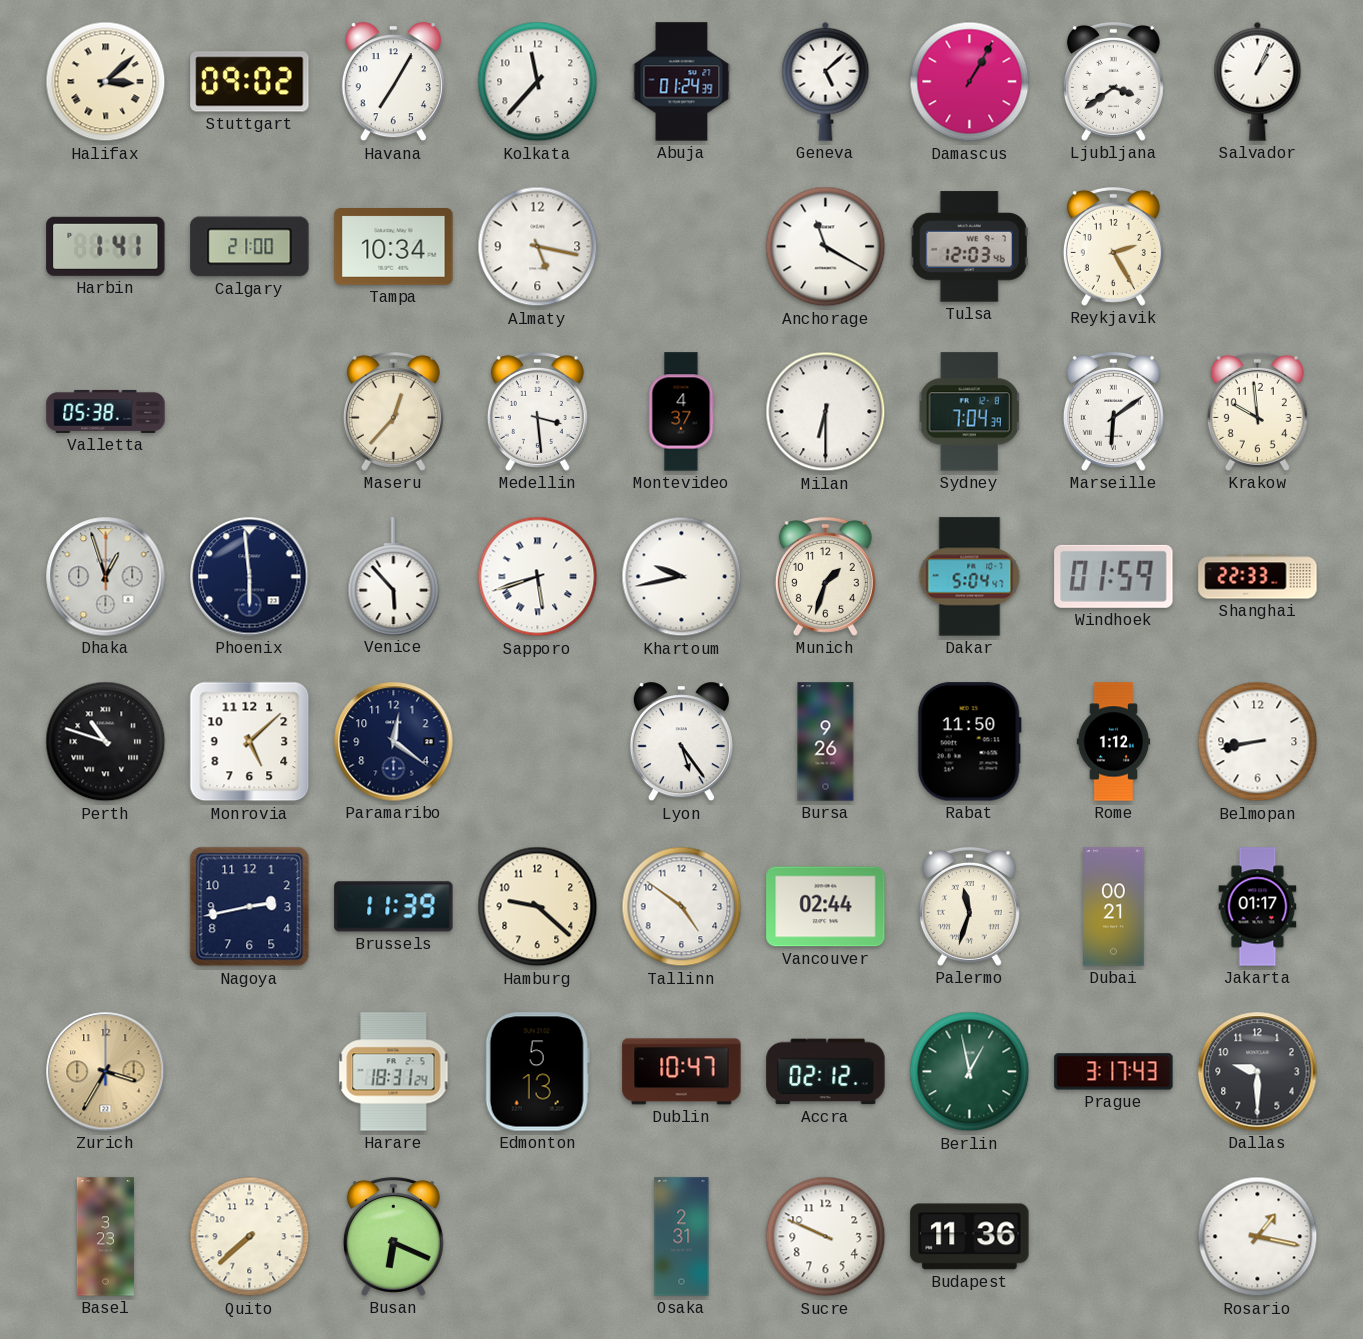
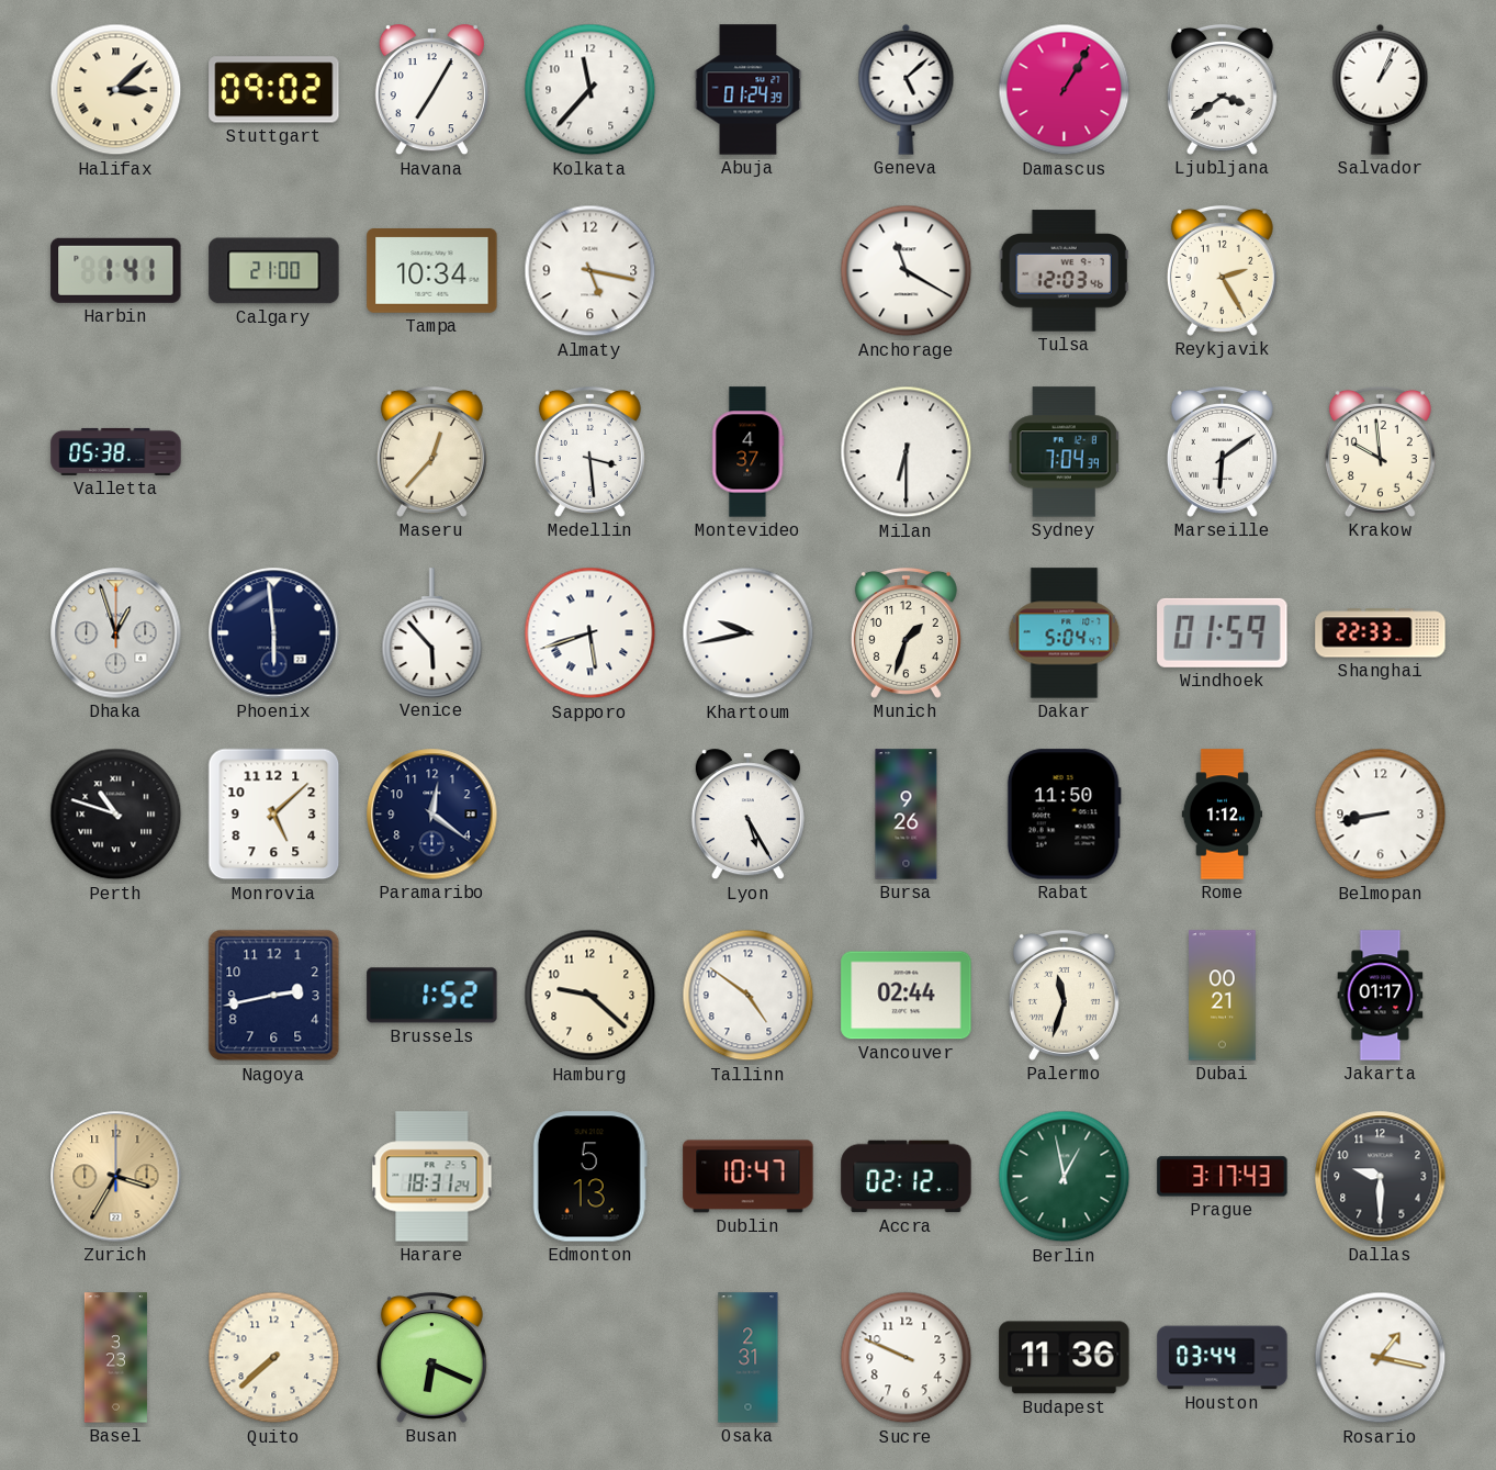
Lyon: 5:24 -> 5:25
Brussels: 11:39 -> 1:52
Houston: none -> 03:44
